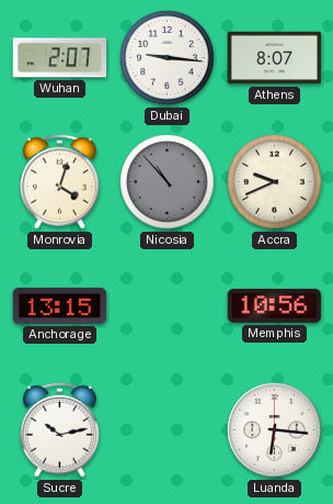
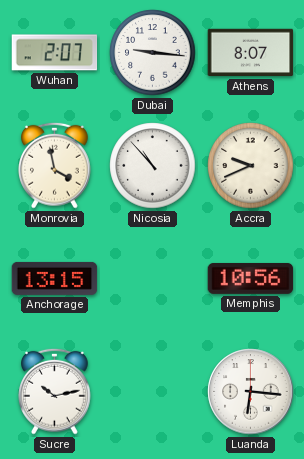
Monrovia: 4:03 -> 3:58
Nicosia dial: grey -> white
